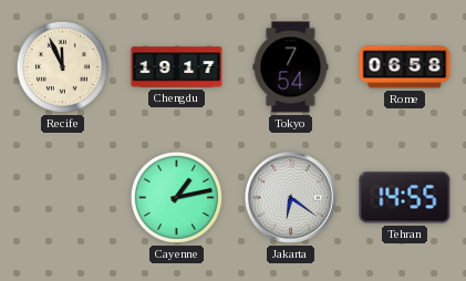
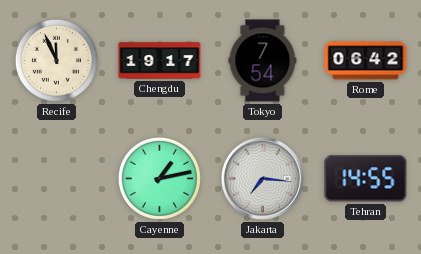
Rome: 06:58 -> 06:42
Jakarta: 6:21 -> 7:16
